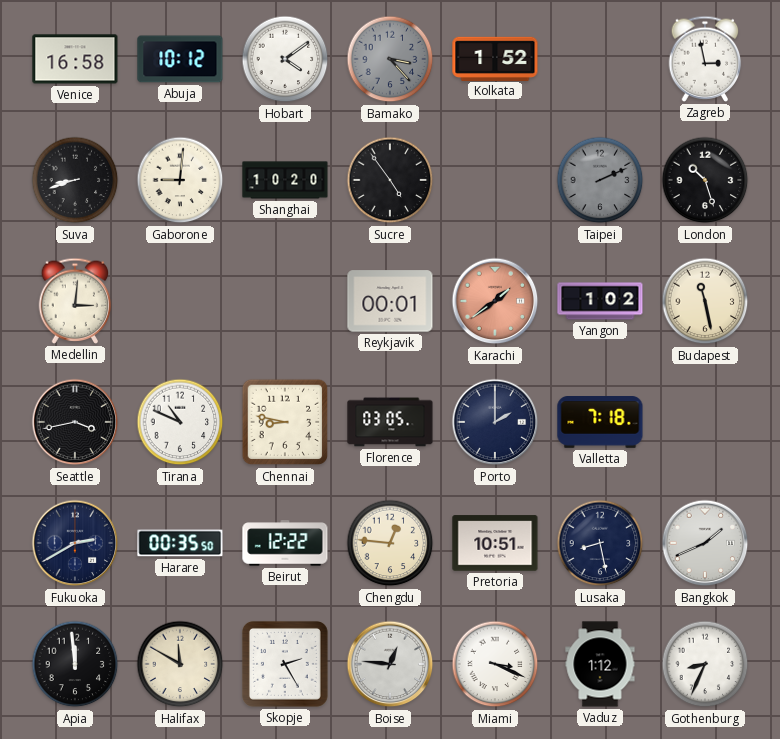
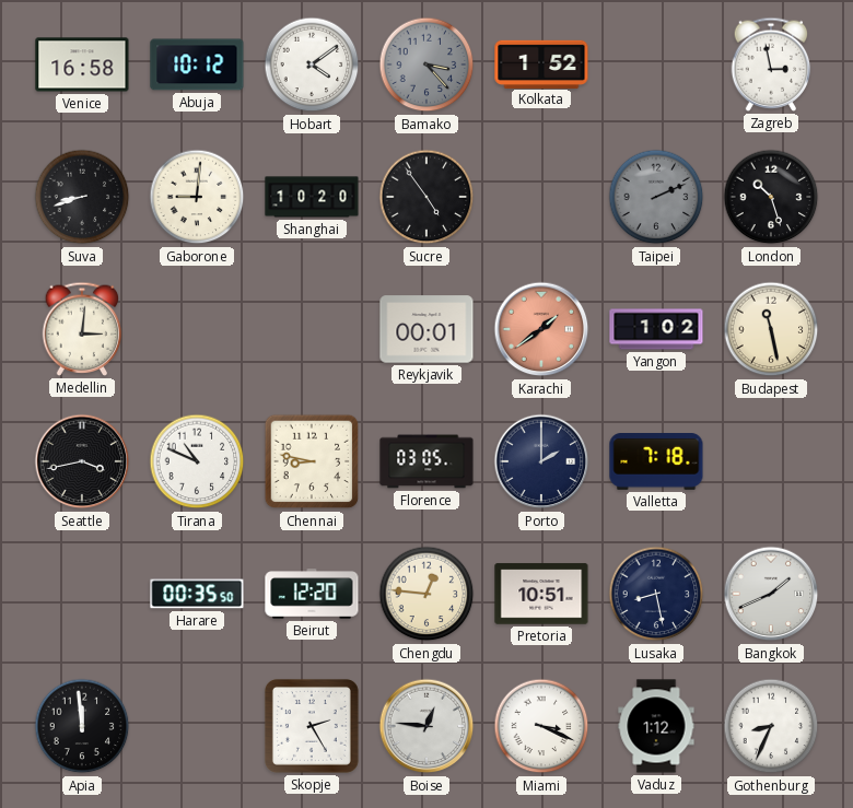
Fukuoka: 2:40 -> none
Beirut: 12:22 -> 12:20
Halifax: 11:50 -> none
